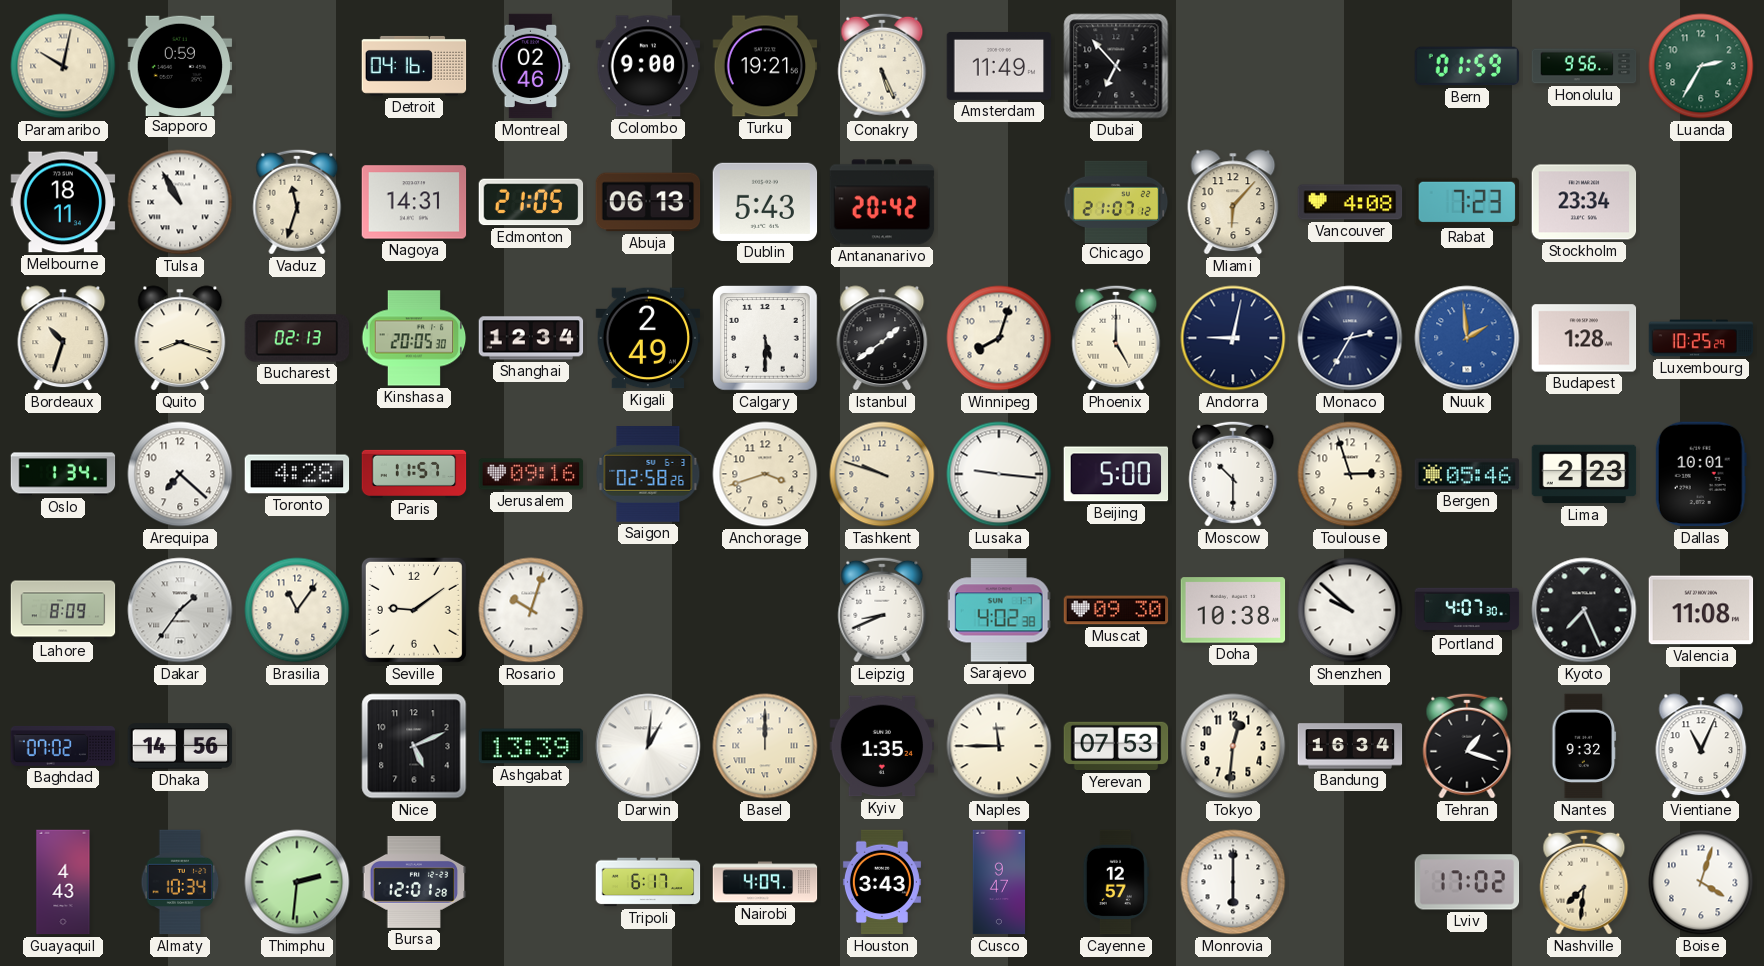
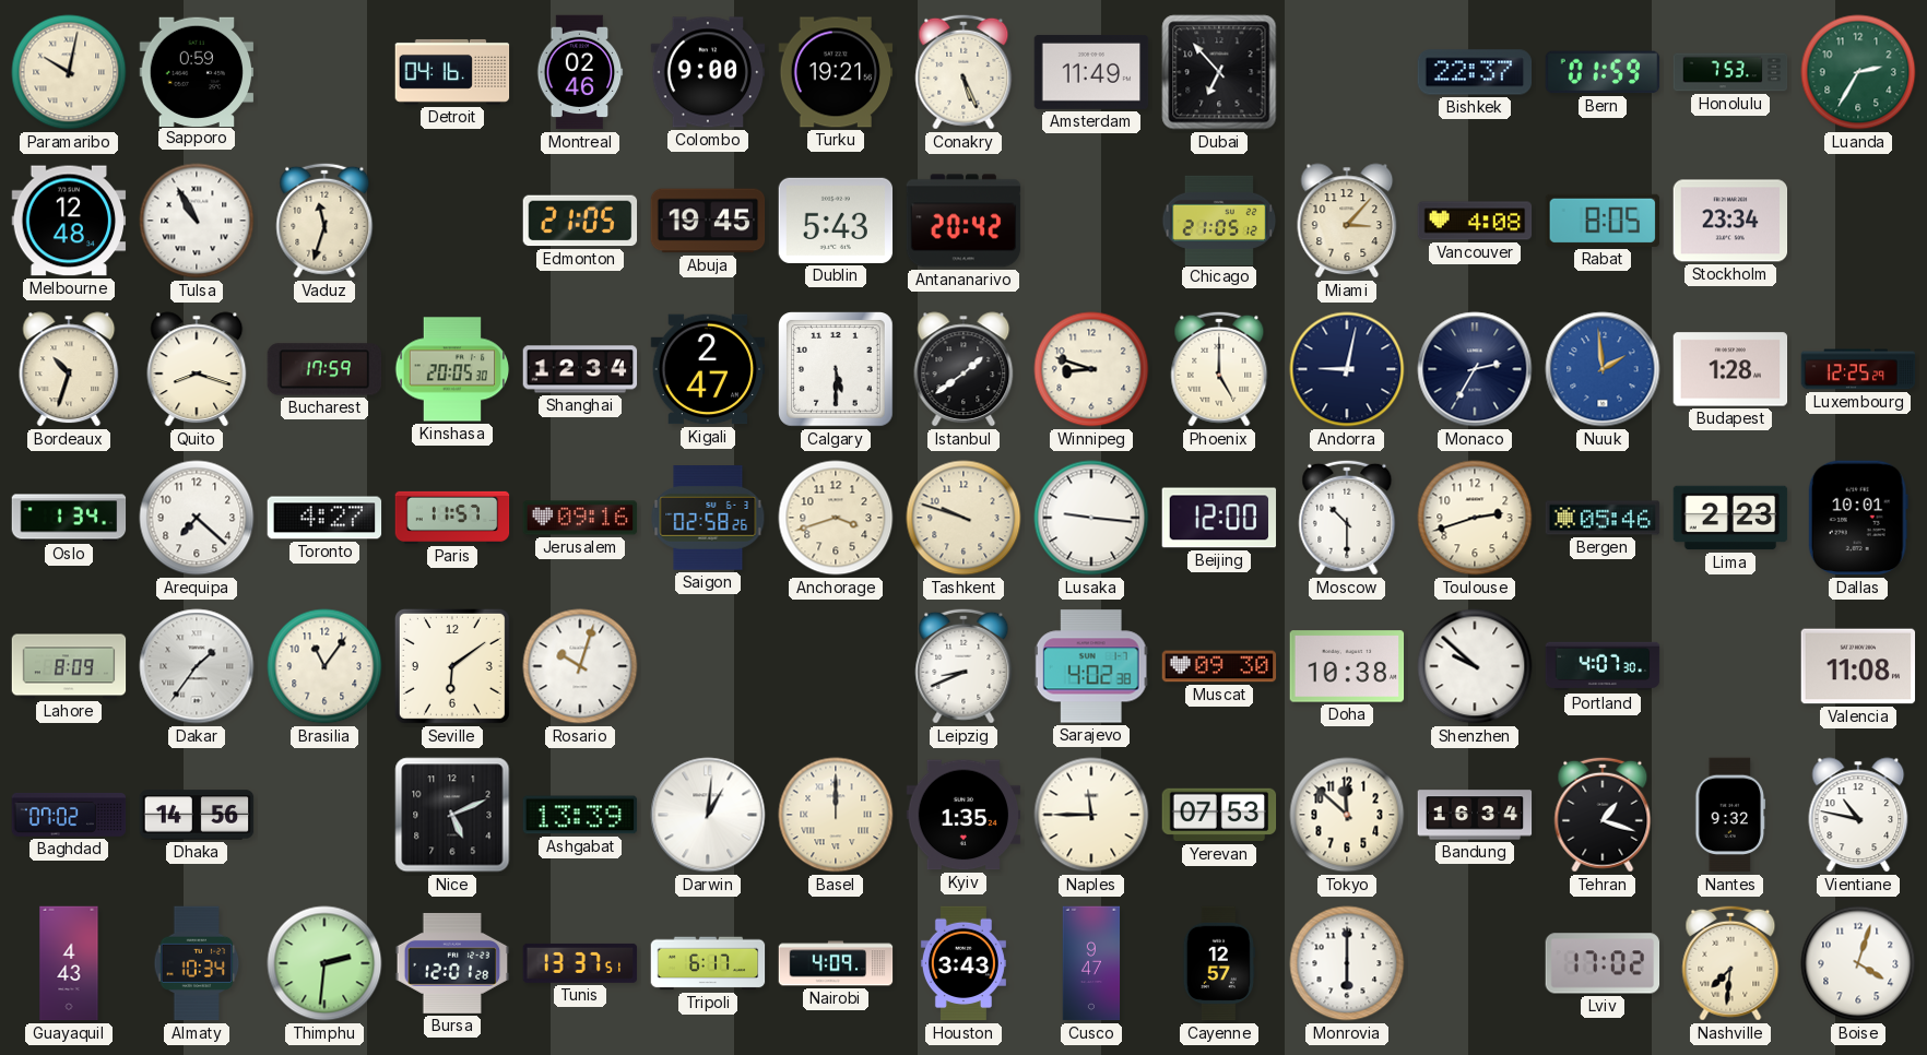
Bishkek: none -> 22:37
Honolulu: 9:56 -> 7:53
Melbourne: 18:11 -> 12:48
Nagoya: 14:31 -> none
Abuja: 06:13 -> 19:45
Chicago: 21:07 -> 21:05
Miami: 6:07 -> 3:07
Rabat: 7:23 -> 8:05
Bucharest: 02:13 -> 17:59
Kigali: 2:49 -> 2:47
Winnipeg: 8:03 -> 8:48
Luxembourg: 10:25 -> 12:25
Toronto: 4:28 -> 4:27
Beijing: 5:00 -> 12:00
Toulouse: 2:57 -> 2:42
Seville: 9:09 -> 6:09
Kyoto: 7:26 -> none
Tokyo: 12:31 -> 11:52
Vientiane: 11:04 -> 10:47
Tunis: none -> 13:37
